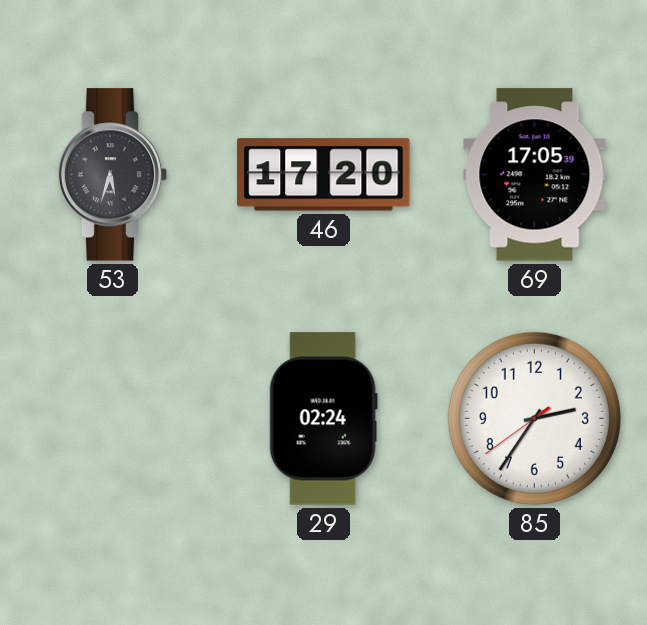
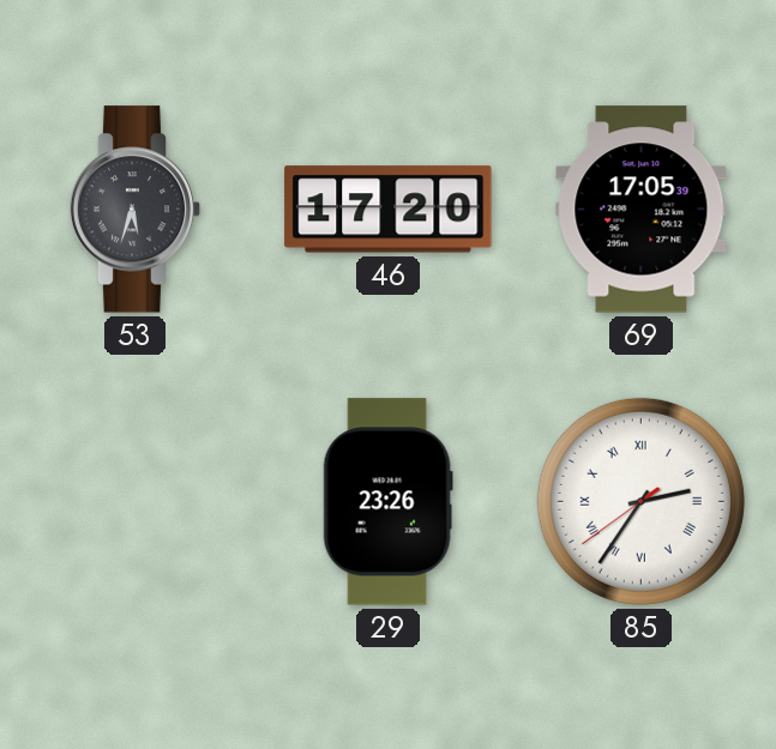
29: 02:24 -> 23:26
85 numerals: Arabic -> Roman
